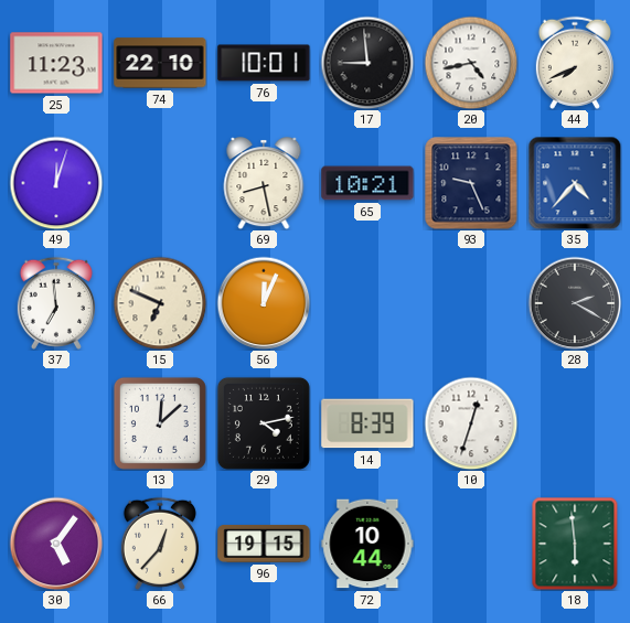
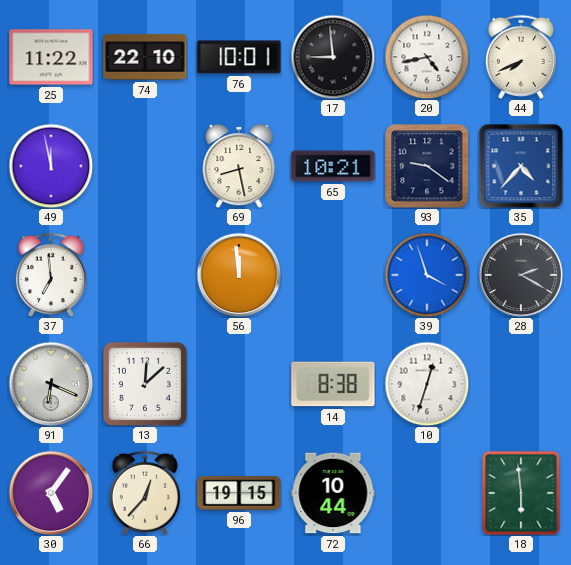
25: 11:23 -> 11:22
49: 12:03 -> 11:58
93: 9:26 -> 9:21
15: 6:49 -> none
56: 12:04 -> 11:59
39: none -> 3:57
91: none -> 6:19
29: 4:13 -> none
14: 8:39 -> 8:38
